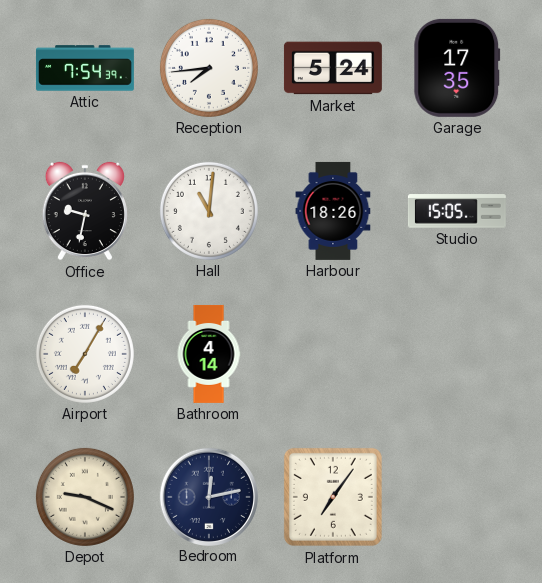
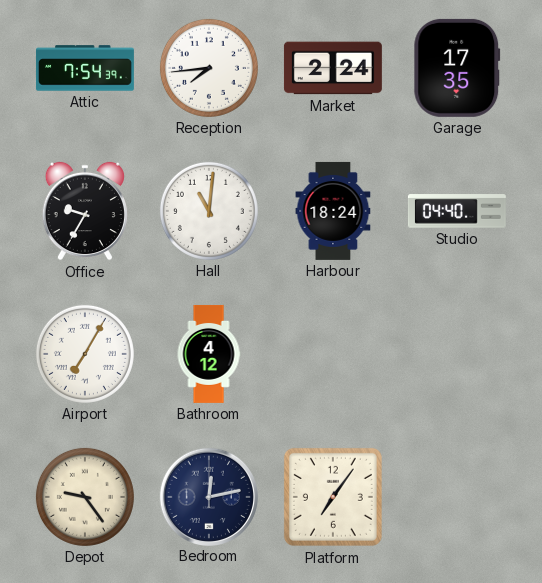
Market: 5:24 -> 2:24
Office: 9:32 -> 9:35
Harbour: 18:26 -> 18:24
Studio: 15:05 -> 04:40
Bathroom: 4:14 -> 4:12
Depot: 9:19 -> 9:24
